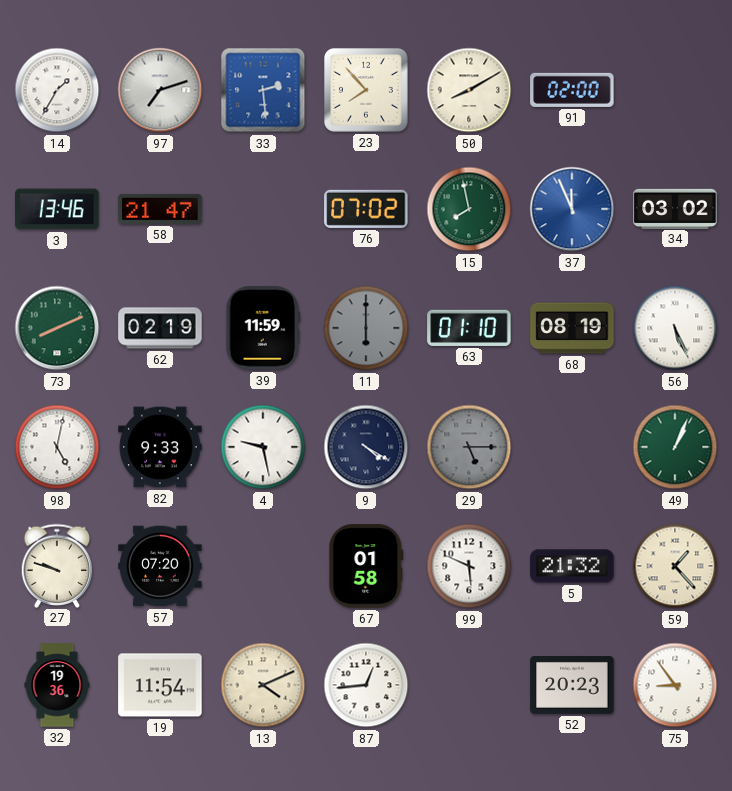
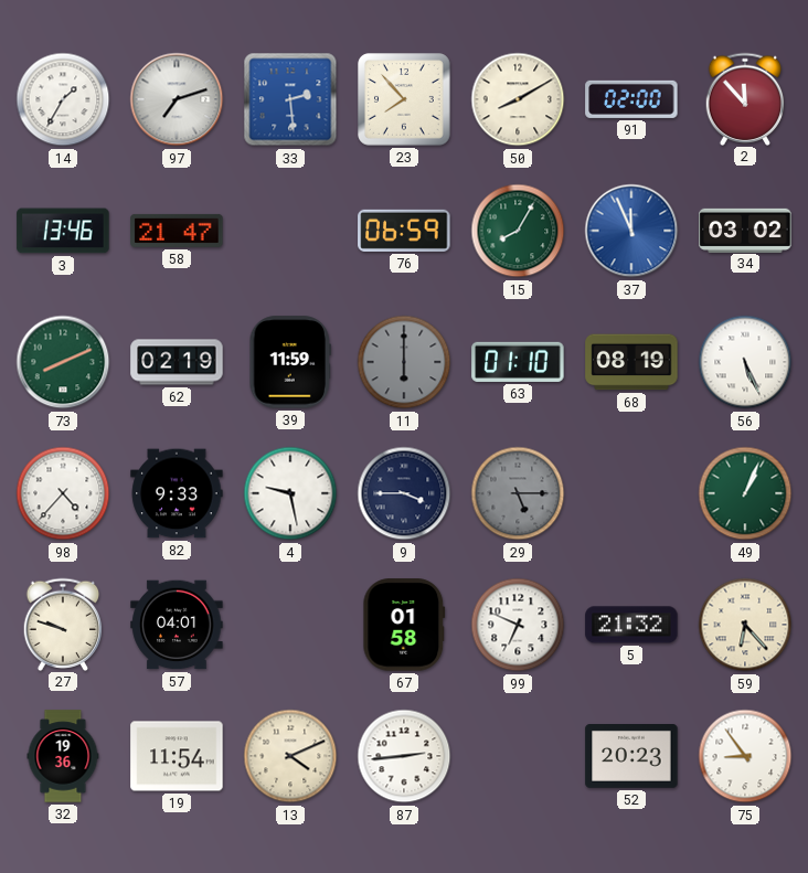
2: none -> 11:53
76: 07:02 -> 06:59
15: 7:58 -> 8:05
98: 5:02 -> 4:37
9: 4:20 -> 3:45
57: 07:20 -> 04:01
99: 5:49 -> 6:49
59: 1:23 -> 6:23
87: 12:44 -> 2:44
